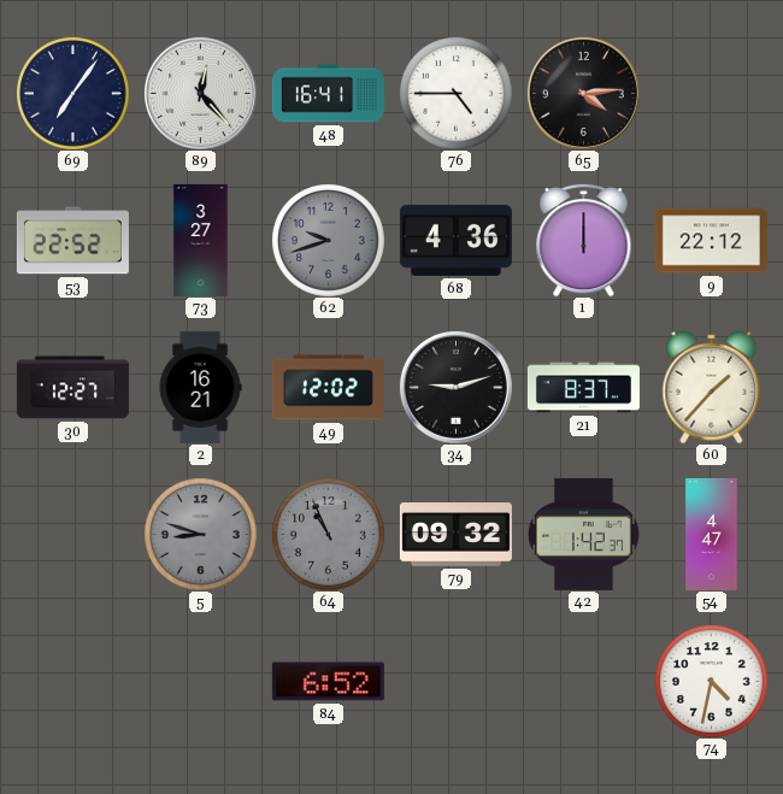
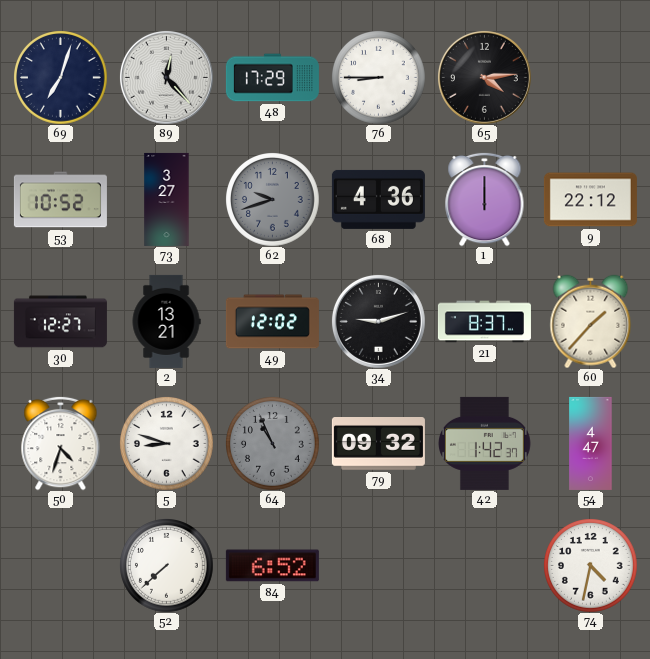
69: 7:06 -> 7:03
48: 16:41 -> 17:29
76: 4:45 -> 8:45
53: 22:52 -> 10:52
2: 16:21 -> 13:21
50: none -> 4:33
5 dial: grey -> white
52: none -> 7:38
